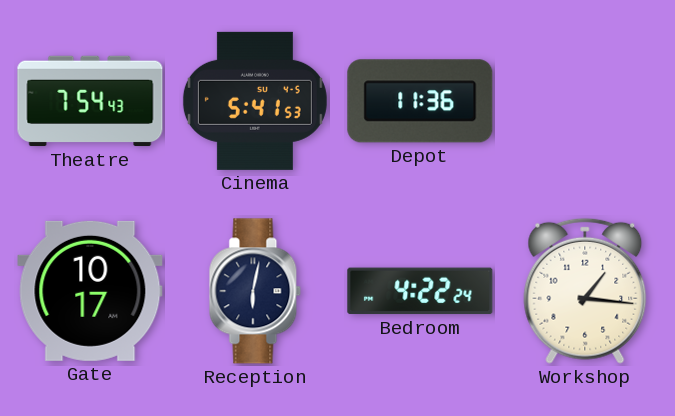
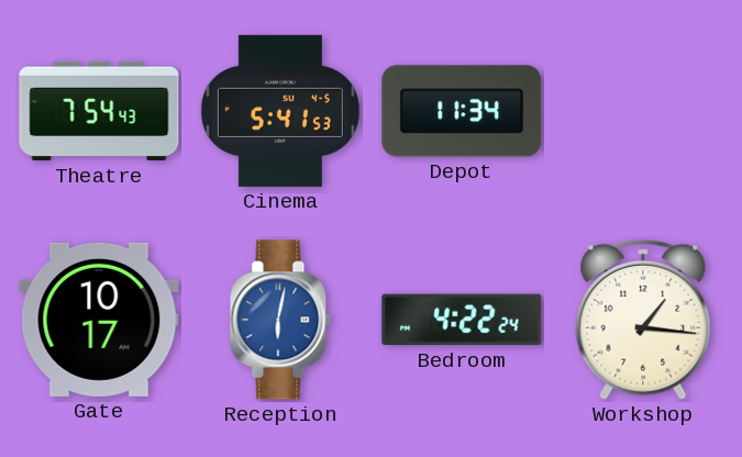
Depot: 11:36 -> 11:34
Reception dial: navy -> blue
